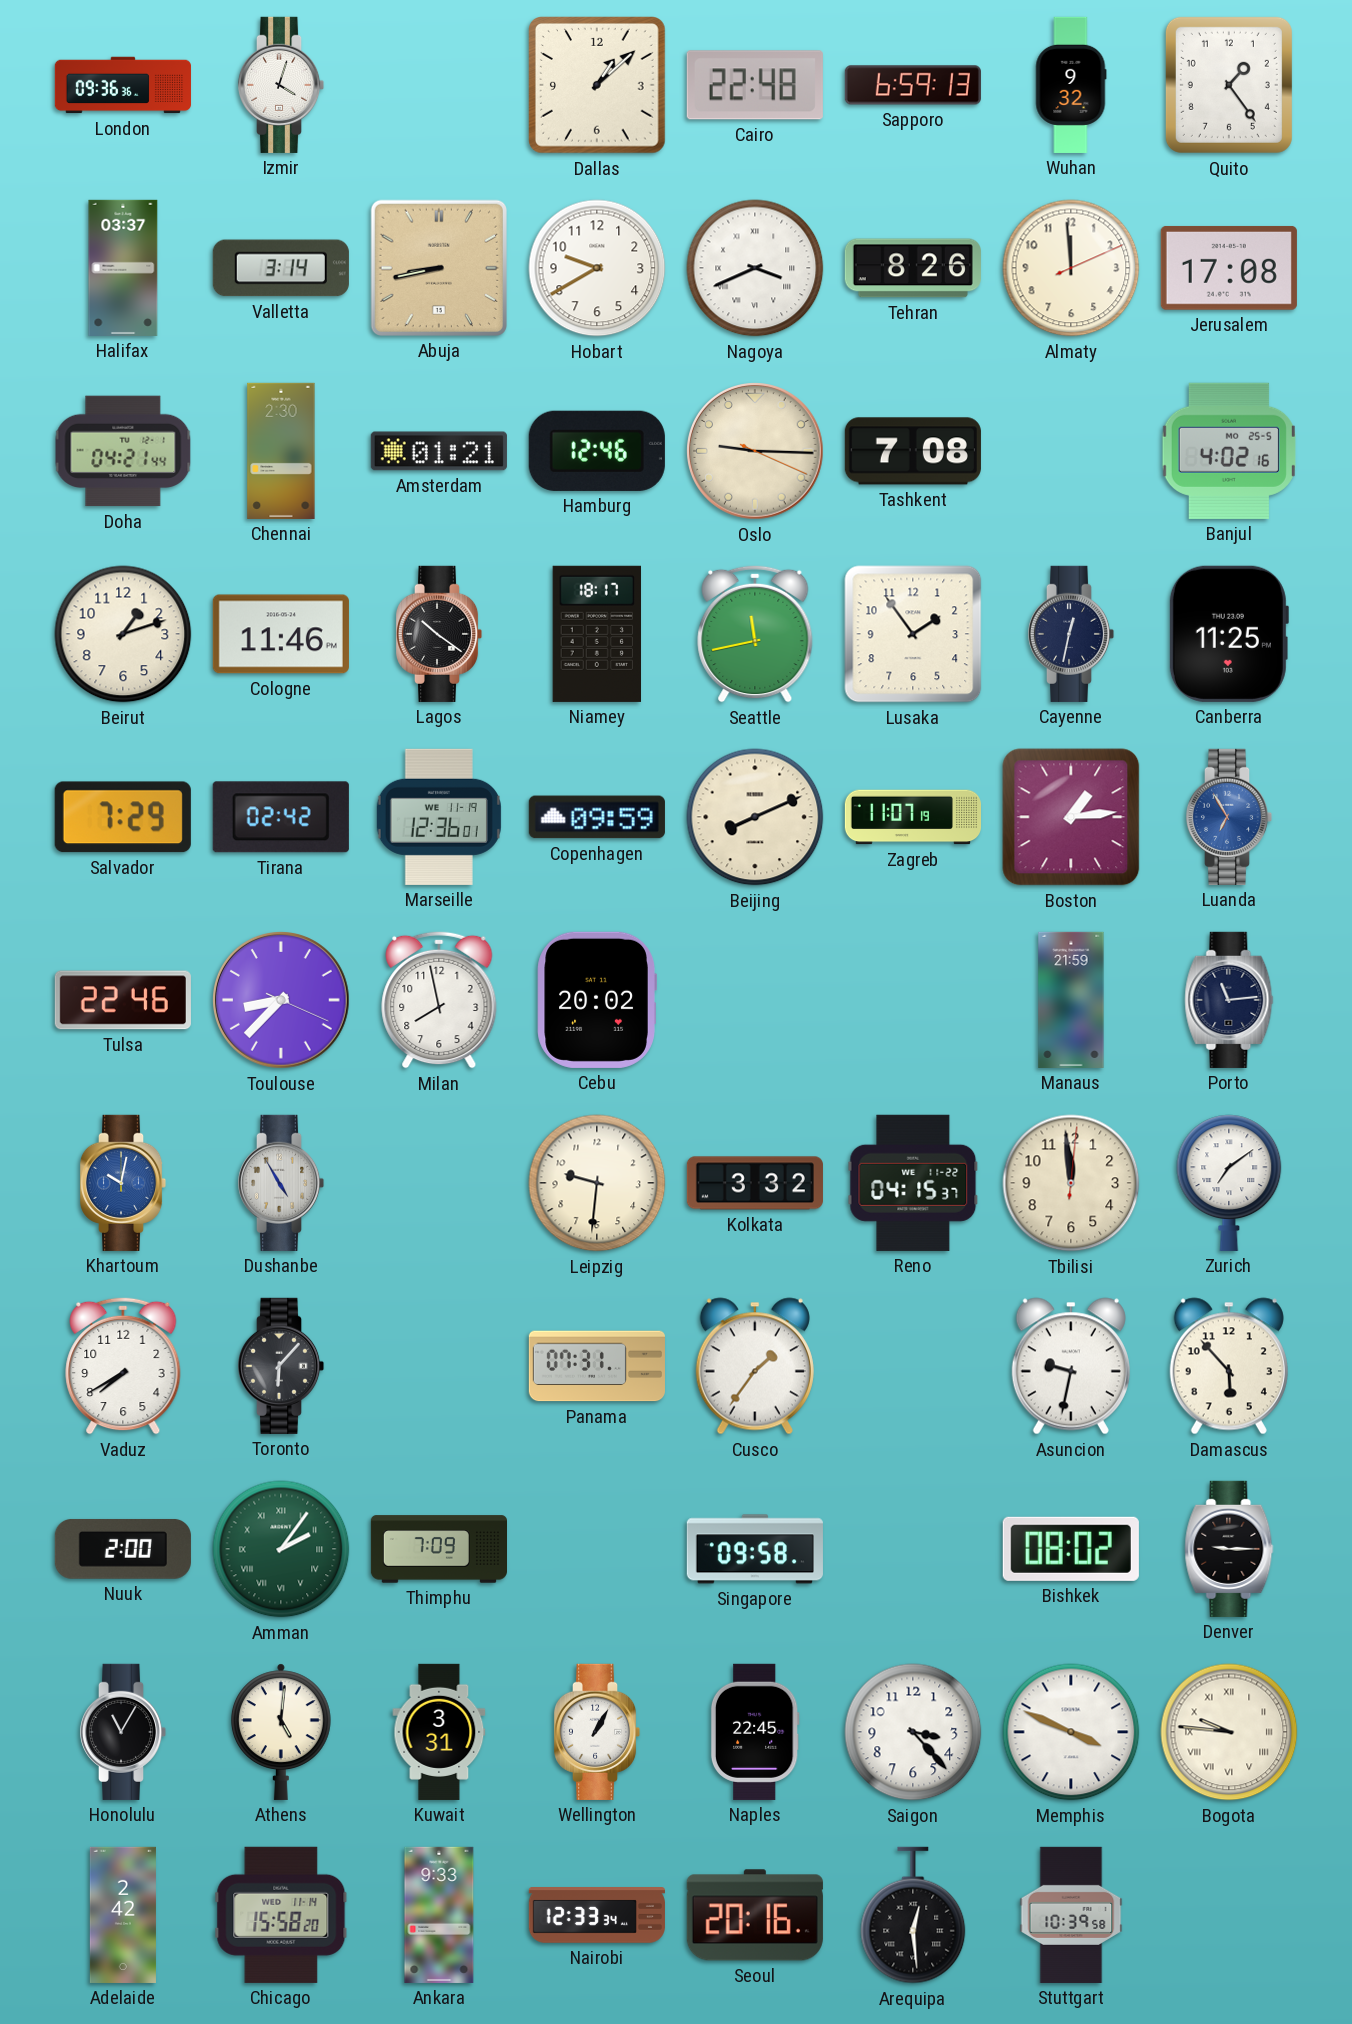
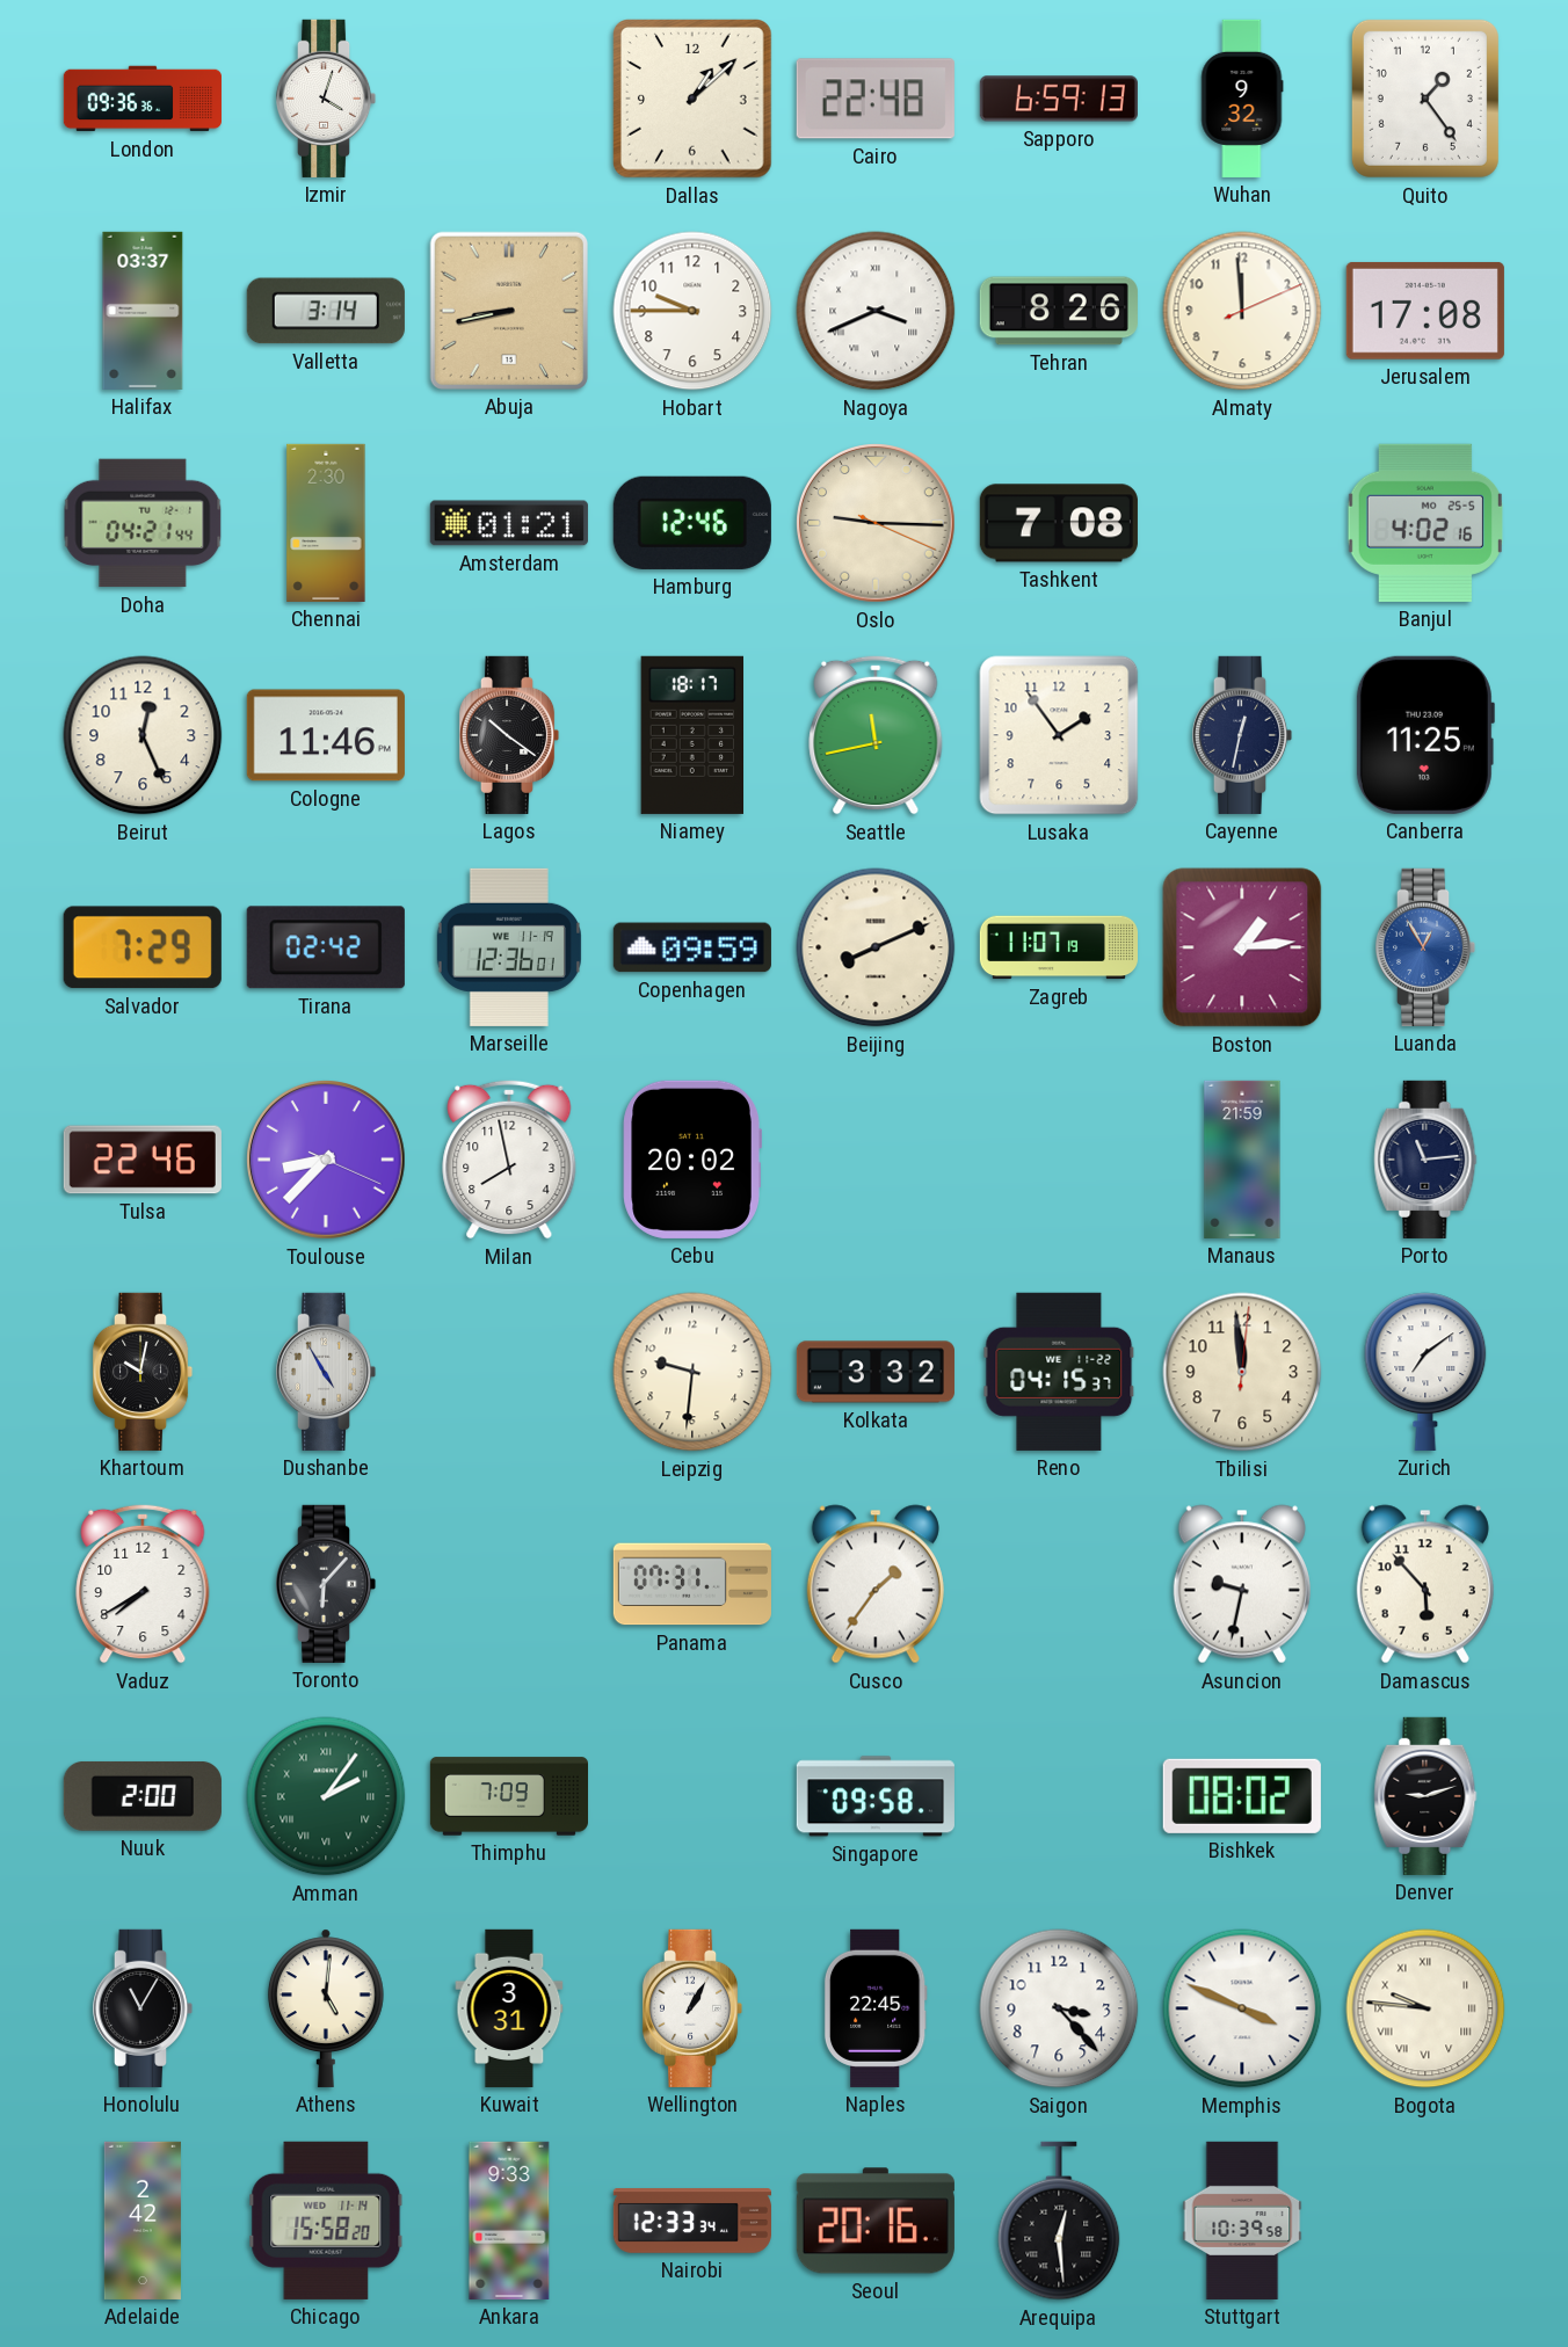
Hobart: 9:40 -> 9:45
Beirut: 1:12 -> 12:26
Luanda: 6:55 -> 12:55
Khartoum dial: blue -> black
Denver: 9:15 -> 9:12
